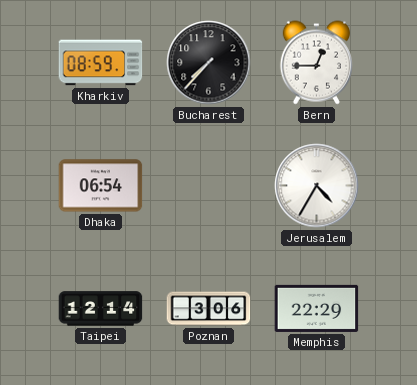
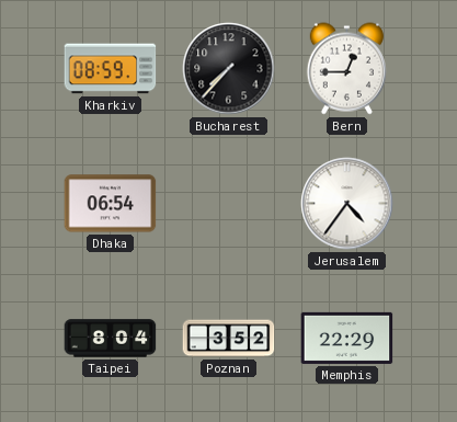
Jerusalem: 4:35 -> 4:36
Taipei: 12:14 -> 8:04
Poznan: 3:06 -> 3:52
